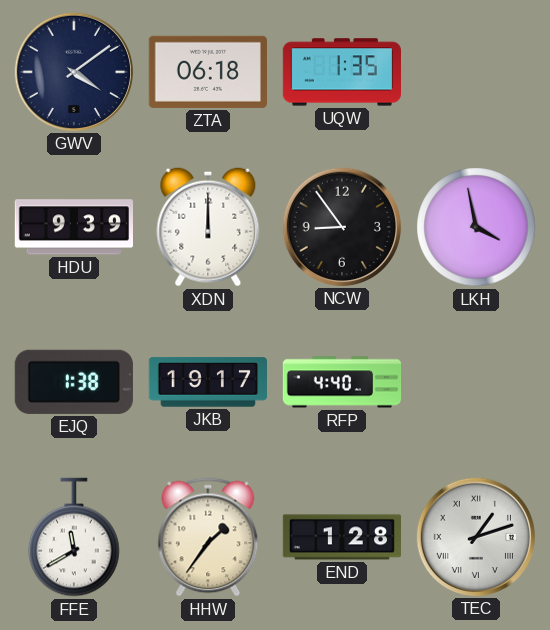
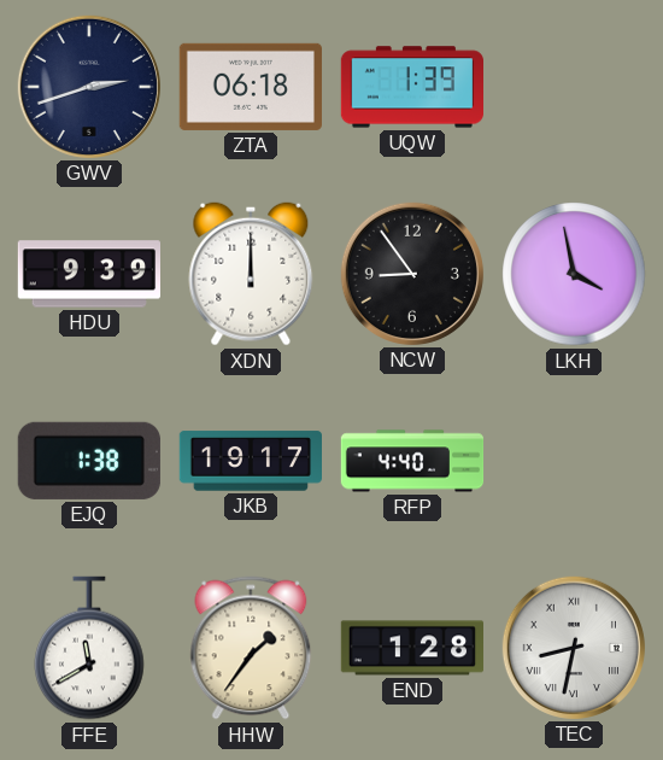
GWV: 4:09 -> 2:42
UQW: 1:35 -> 1:39
TEC: 1:12 -> 8:32
